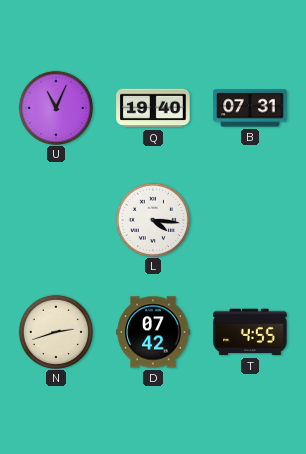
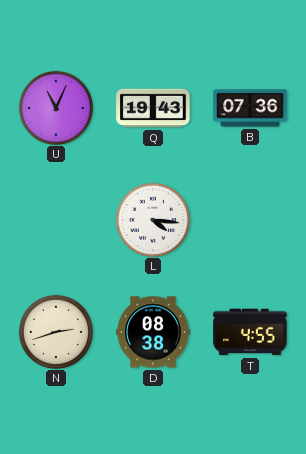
Q: 19:40 -> 19:43
B: 07:31 -> 07:36
D: 07:42 -> 08:38
